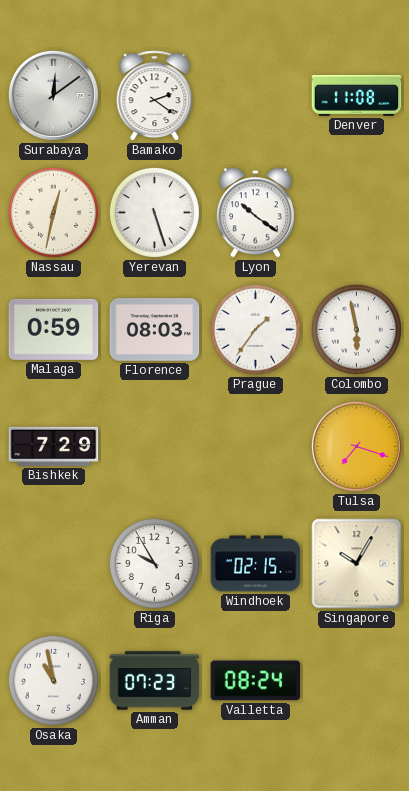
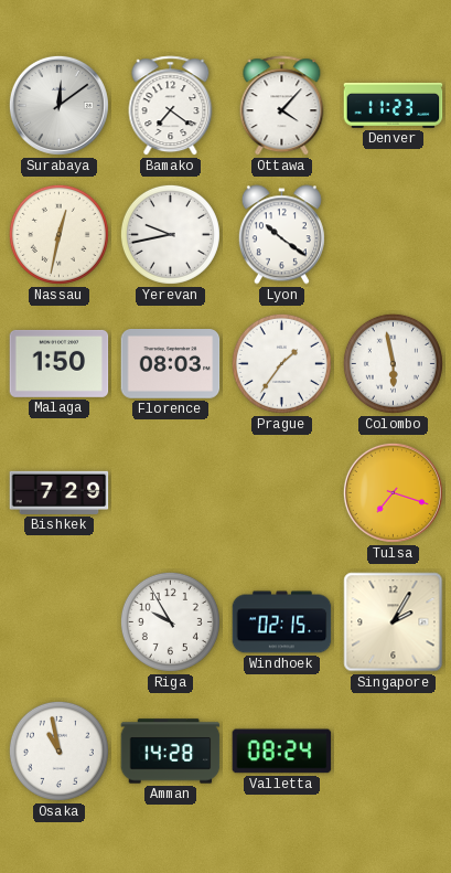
Bamako: 2:21 -> 7:21
Ottawa: none -> 4:07
Denver: 11:08 -> 11:23
Yerevan: 5:27 -> 9:43
Malaga: 0:59 -> 1:50
Singapore: 10:05 -> 2:05
Amman: 07:23 -> 14:28
